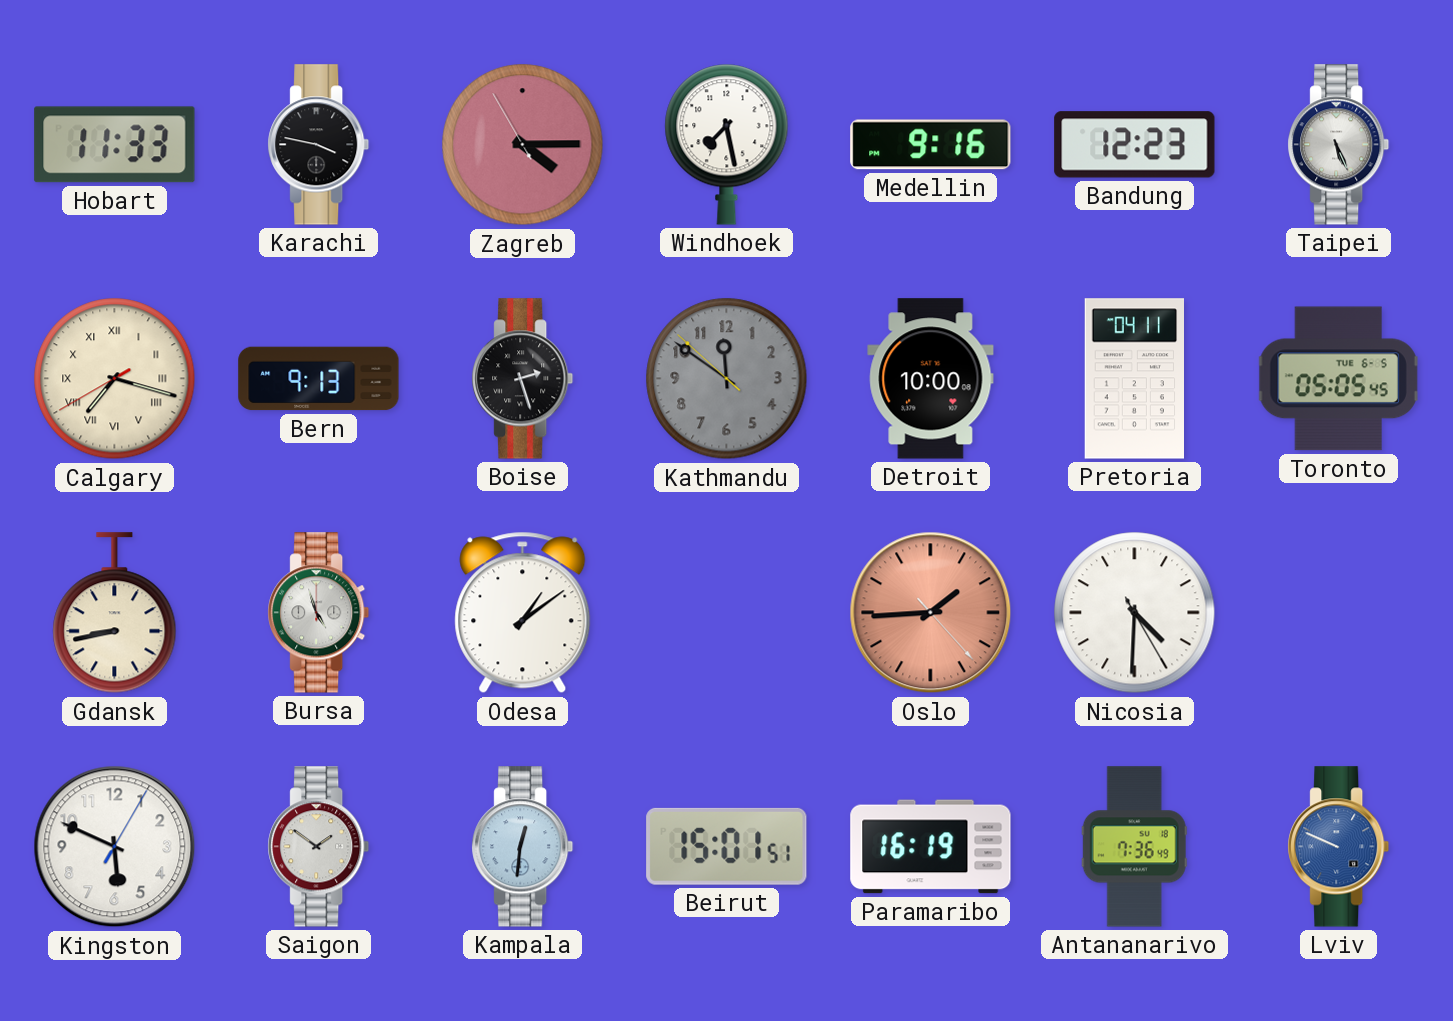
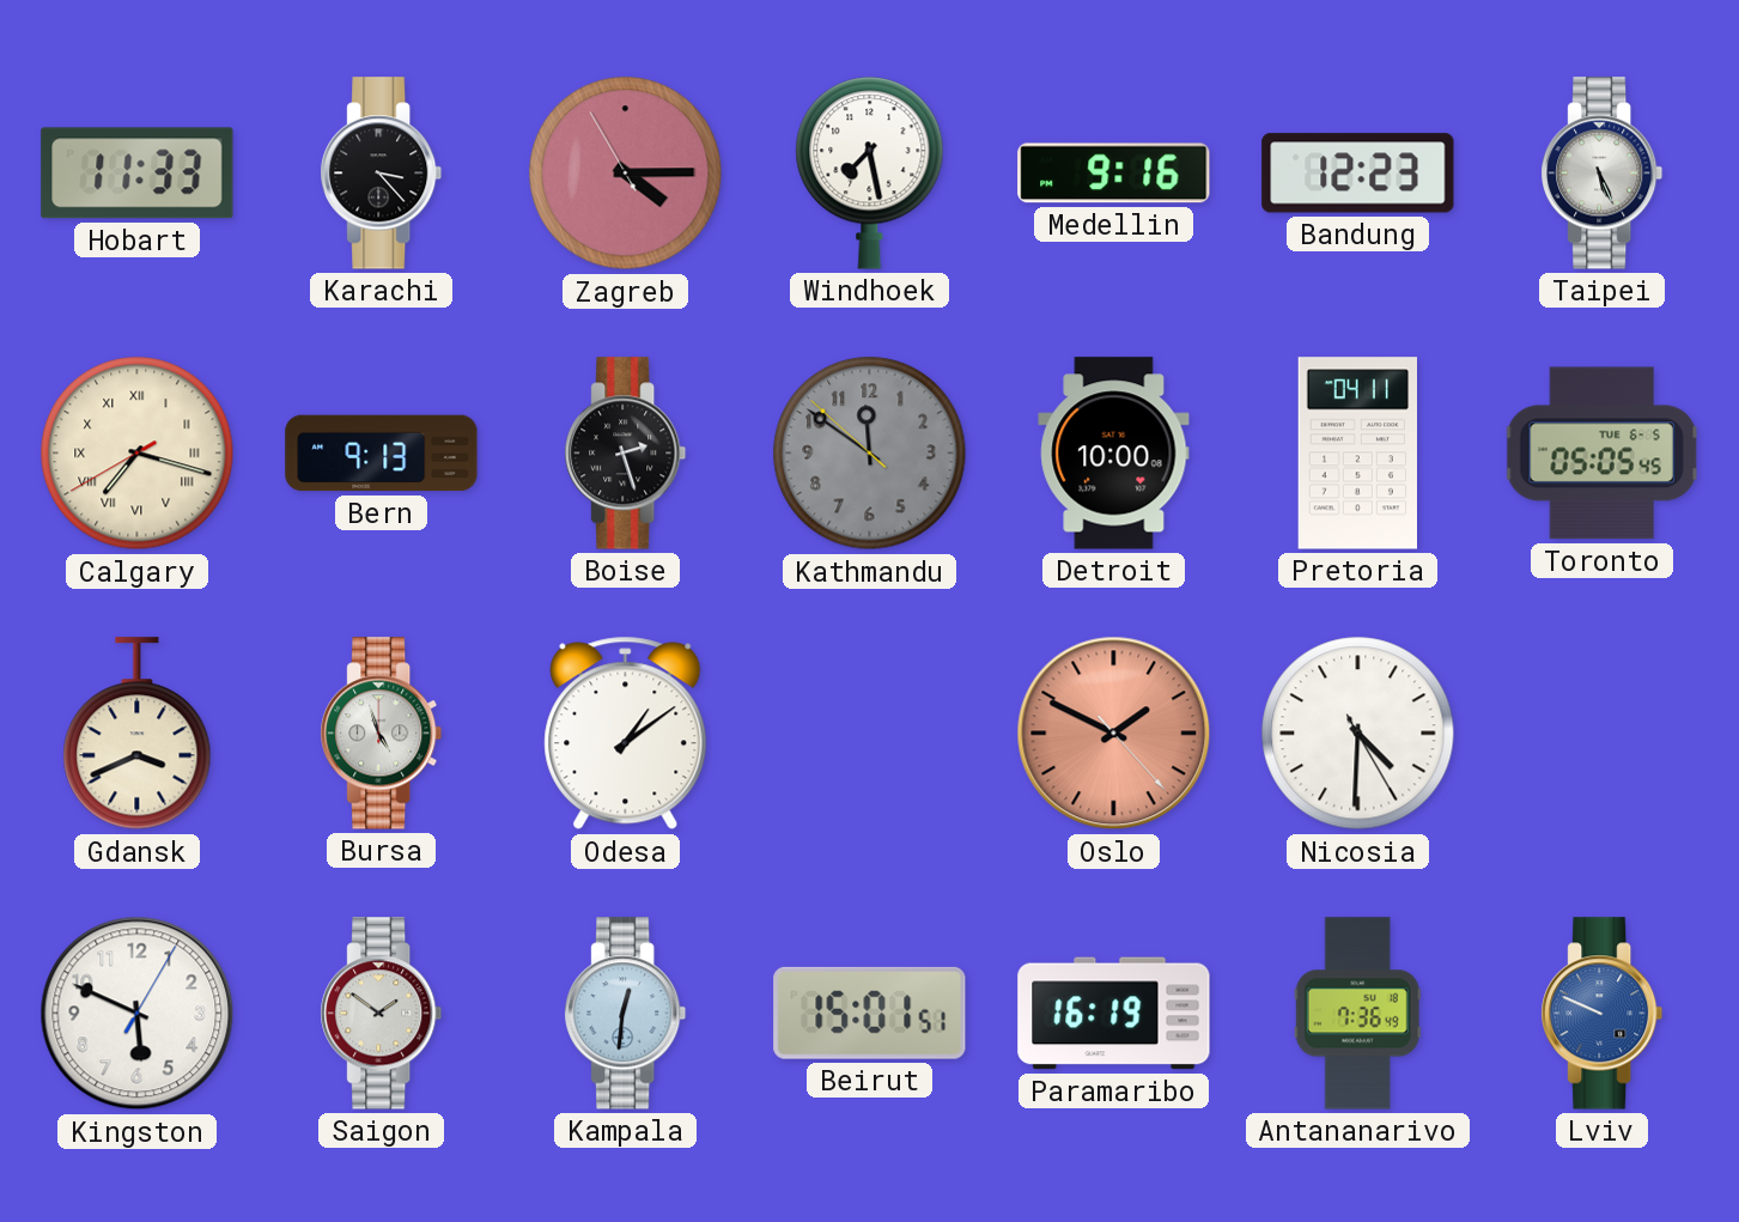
Karachi: 3:47 -> 3:23
Gdansk: 8:43 -> 3:41
Oslo: 1:44 -> 1:49
